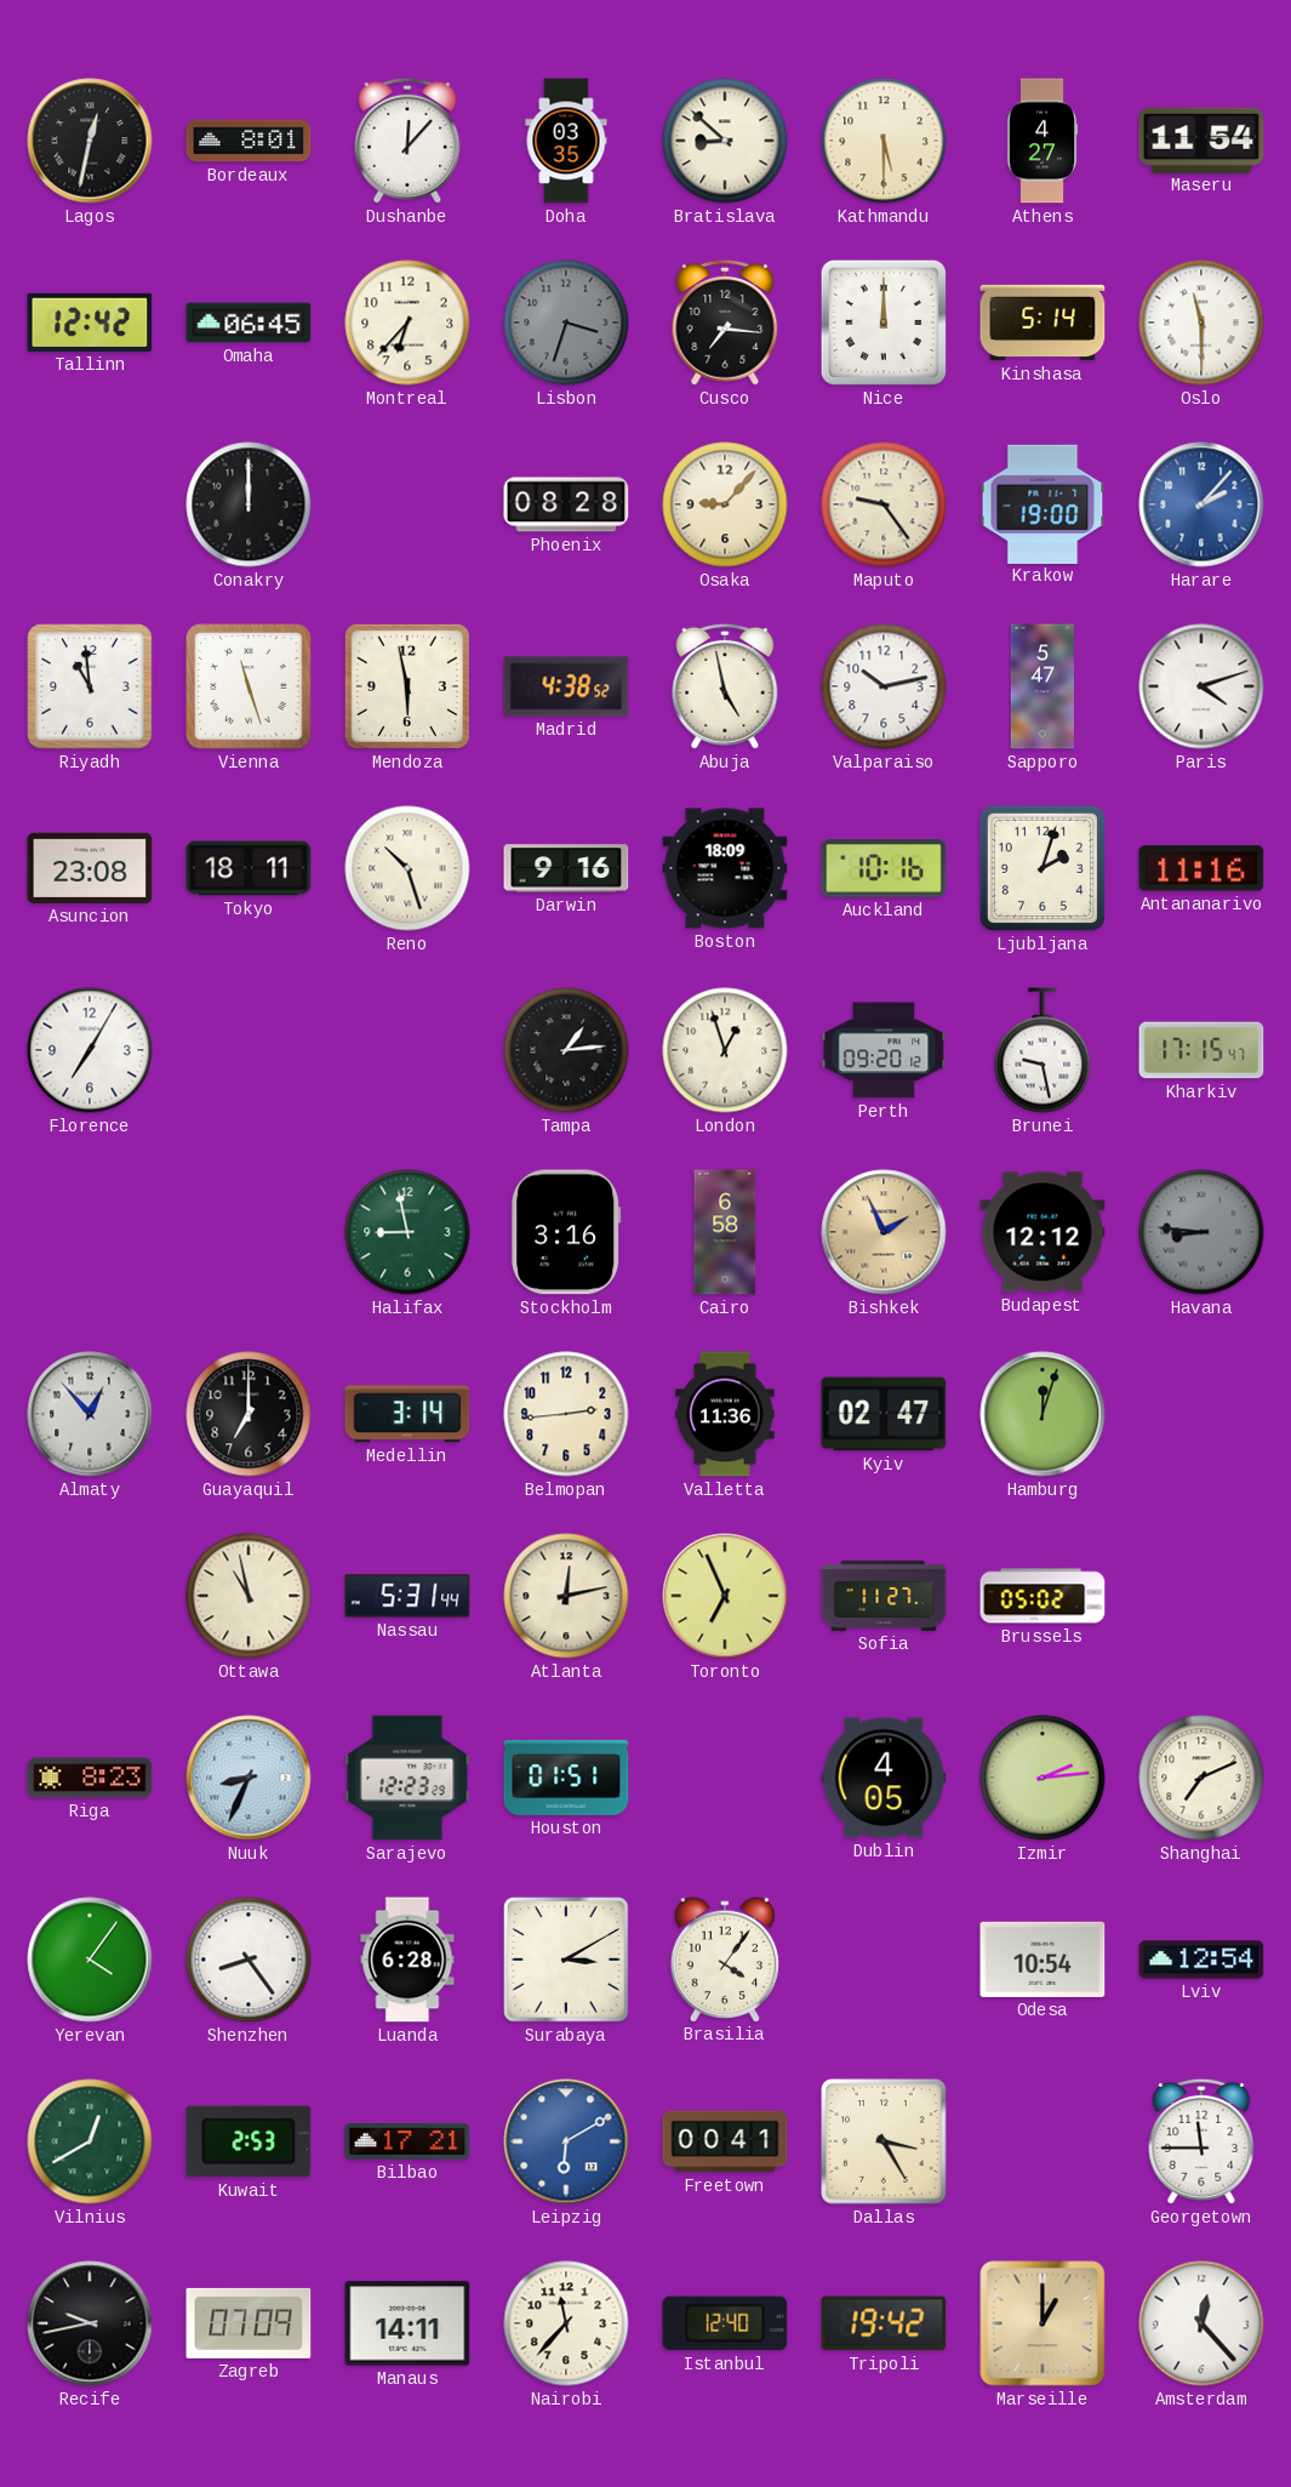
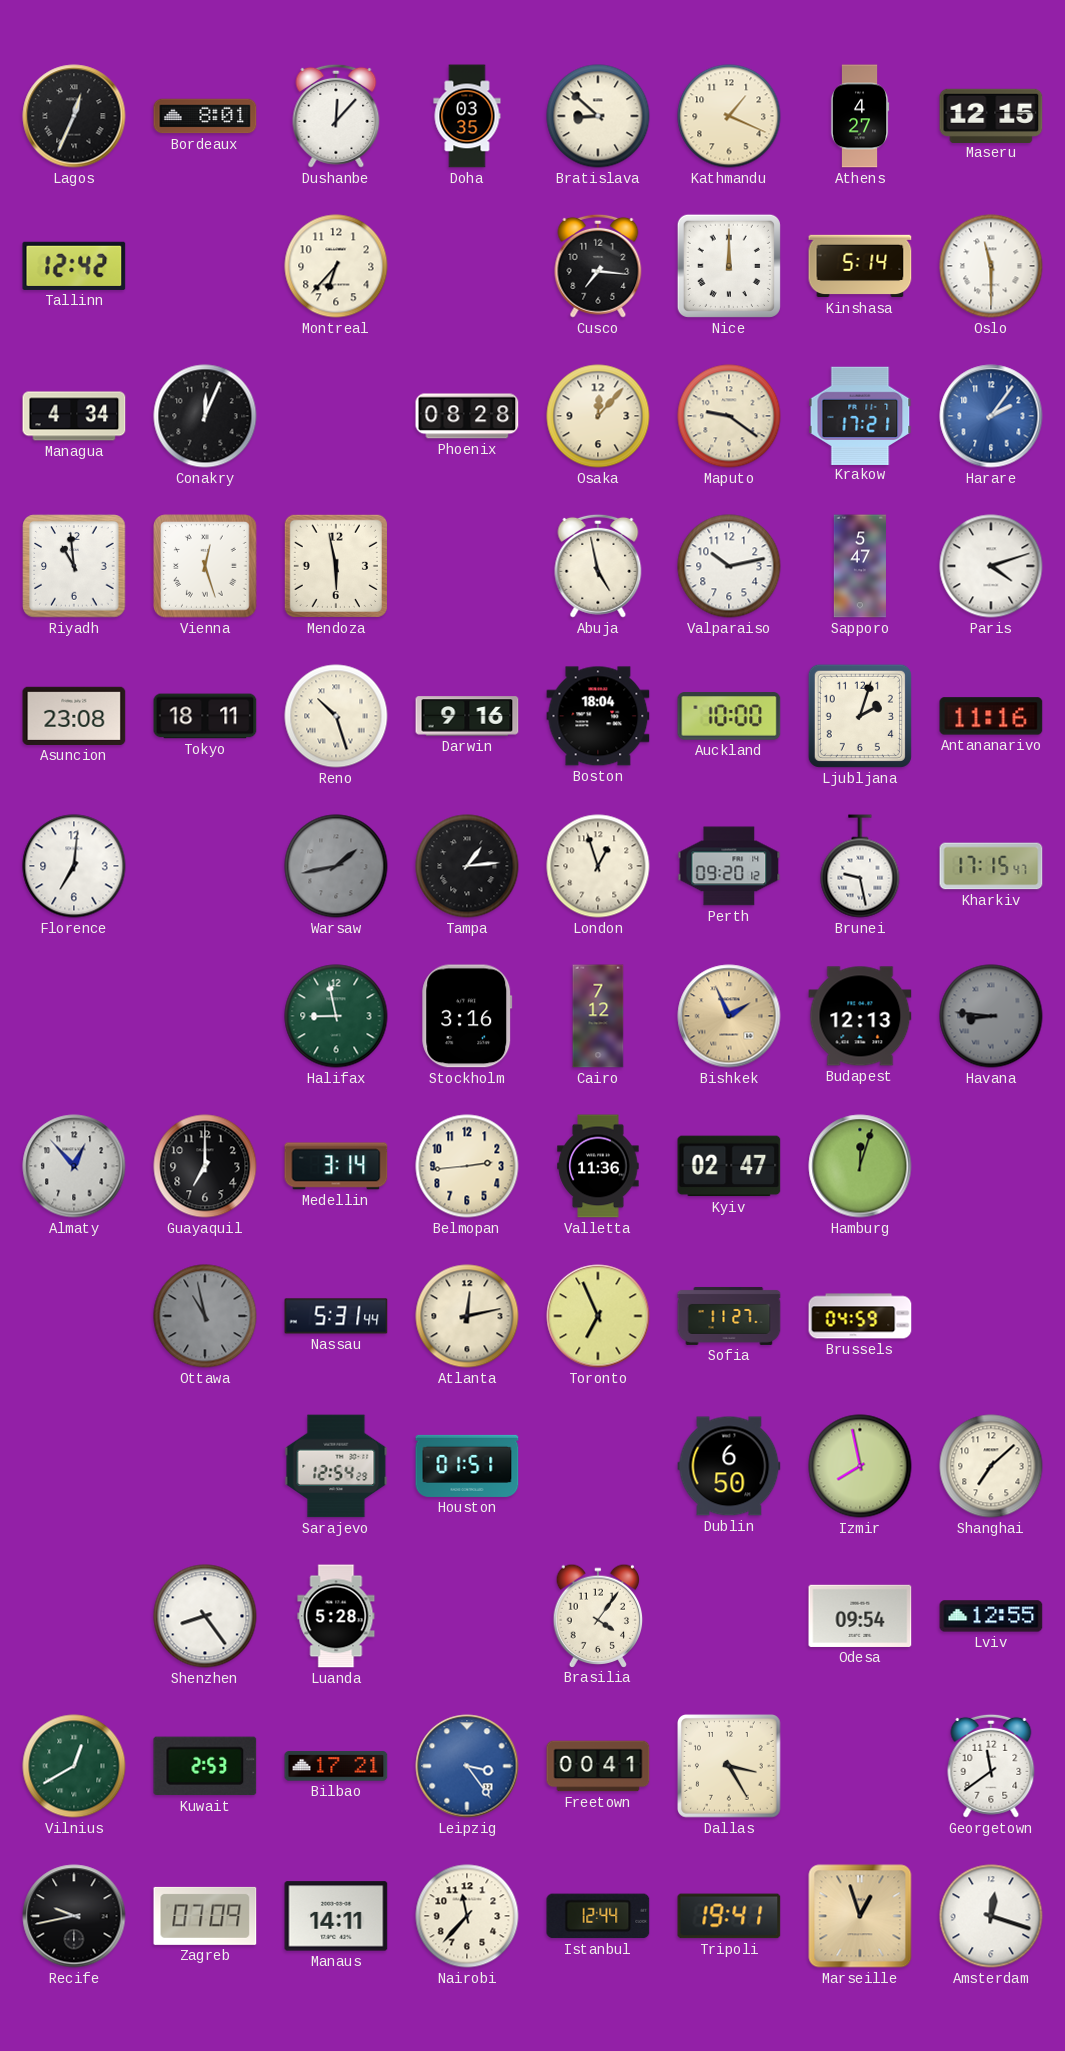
Lagos: 12:32 -> 12:34
Kathmandu: 5:30 -> 1:19
Maseru: 11:54 -> 12:15
Omaha: 06:45 -> none
Lisbon: 3:33 -> none
Managua: none -> 4:34
Conakry: 12:00 -> 12:04
Osaka: 9:07 -> 12:07
Maputo: 9:24 -> 9:21
Krakow: 19:00 -> 17:21
Harare: 2:07 -> 2:06
Vienna: 11:27 -> 12:27
Madrid: 4:38 -> none
Boston: 18:09 -> 18:04
Auckland: 10:16 -> 10:00
Florence: 7:05 -> 7:01
Warsaw: none -> 1:43
Cairo: 6:58 -> 7:12
Budapest: 12:12 -> 12:13
Ottawa dial: cream -> grey
Brussels: 05:02 -> 04:59
Riga: 8:23 -> none
Nuuk: 8:34 -> none
Sarajevo: 12:23 -> 12:54
Dublin: 4:05 -> 6:50
Izmir: 2:14 -> 7:58
Shanghai: 7:11 -> 7:08
Yerevan: 4:06 -> none
Luanda: 6:28 -> 5:28
Surabaya: 3:10 -> none
Odesa: 10:54 -> 09:54
Lviv: 12:54 -> 12:55
Leipzig: 6:10 -> 3:24
Georgetown: 11:45 -> 11:39
Istanbul: 12:40 -> 12:44
Tripoli: 19:42 -> 19:41
Marseille: 1:00 -> 12:57
Amsterdam: 12:23 -> 12:18
